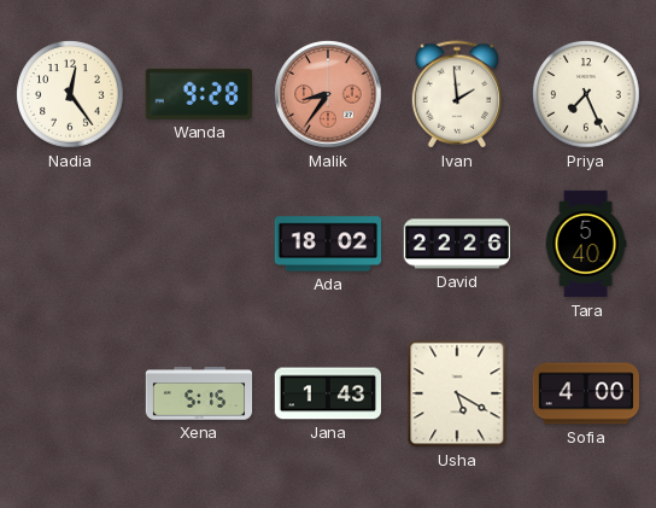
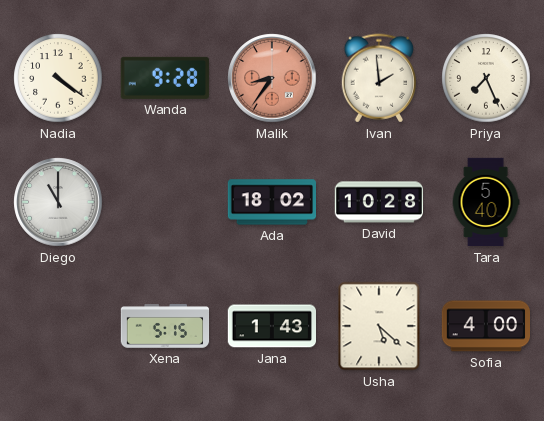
Nadia: 12:24 -> 4:21
Diego: none -> 11:00
David: 22:26 -> 10:28
Usha: 5:20 -> 5:22
